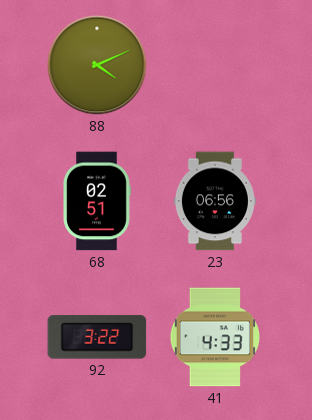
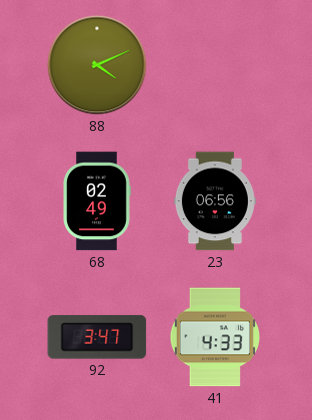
68: 02:51 -> 02:49
92: 3:22 -> 3:47
